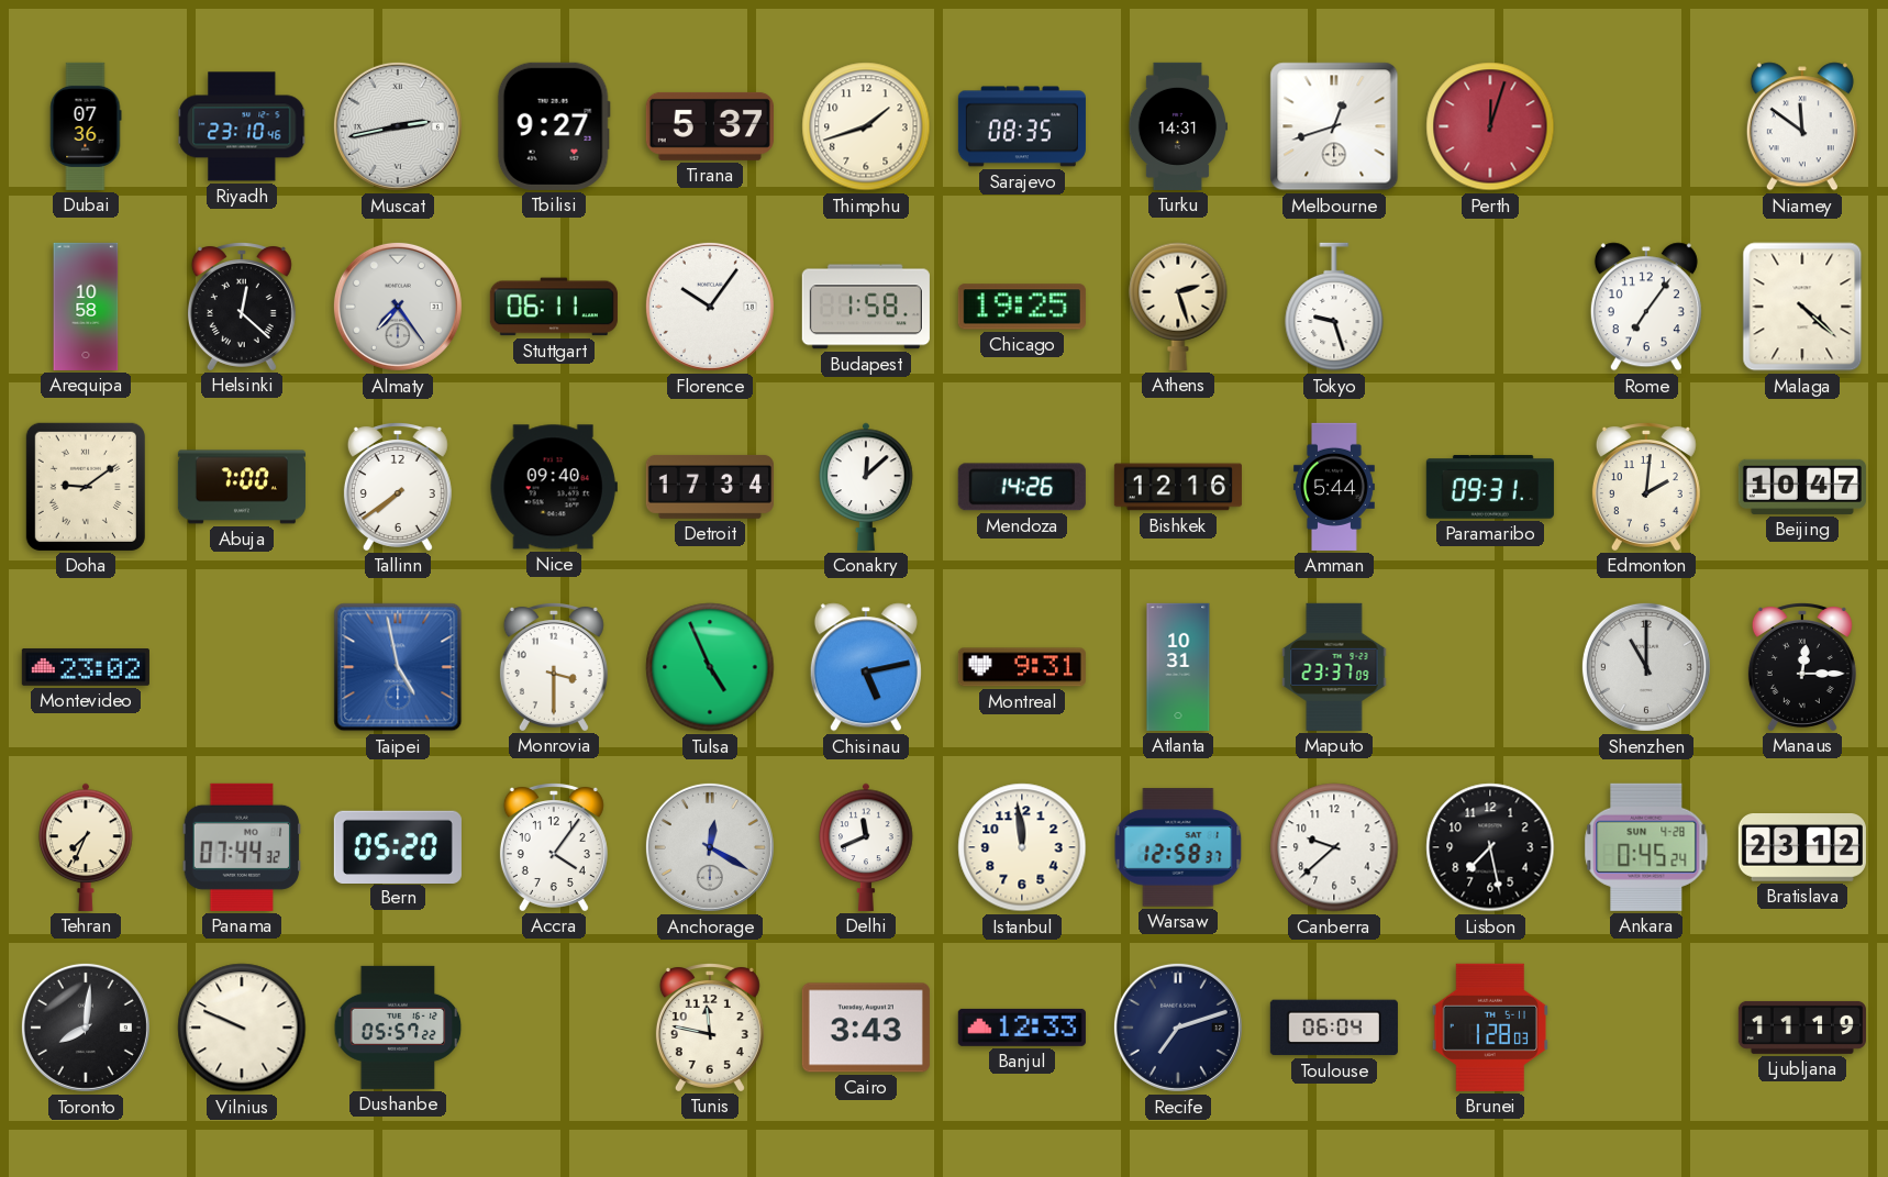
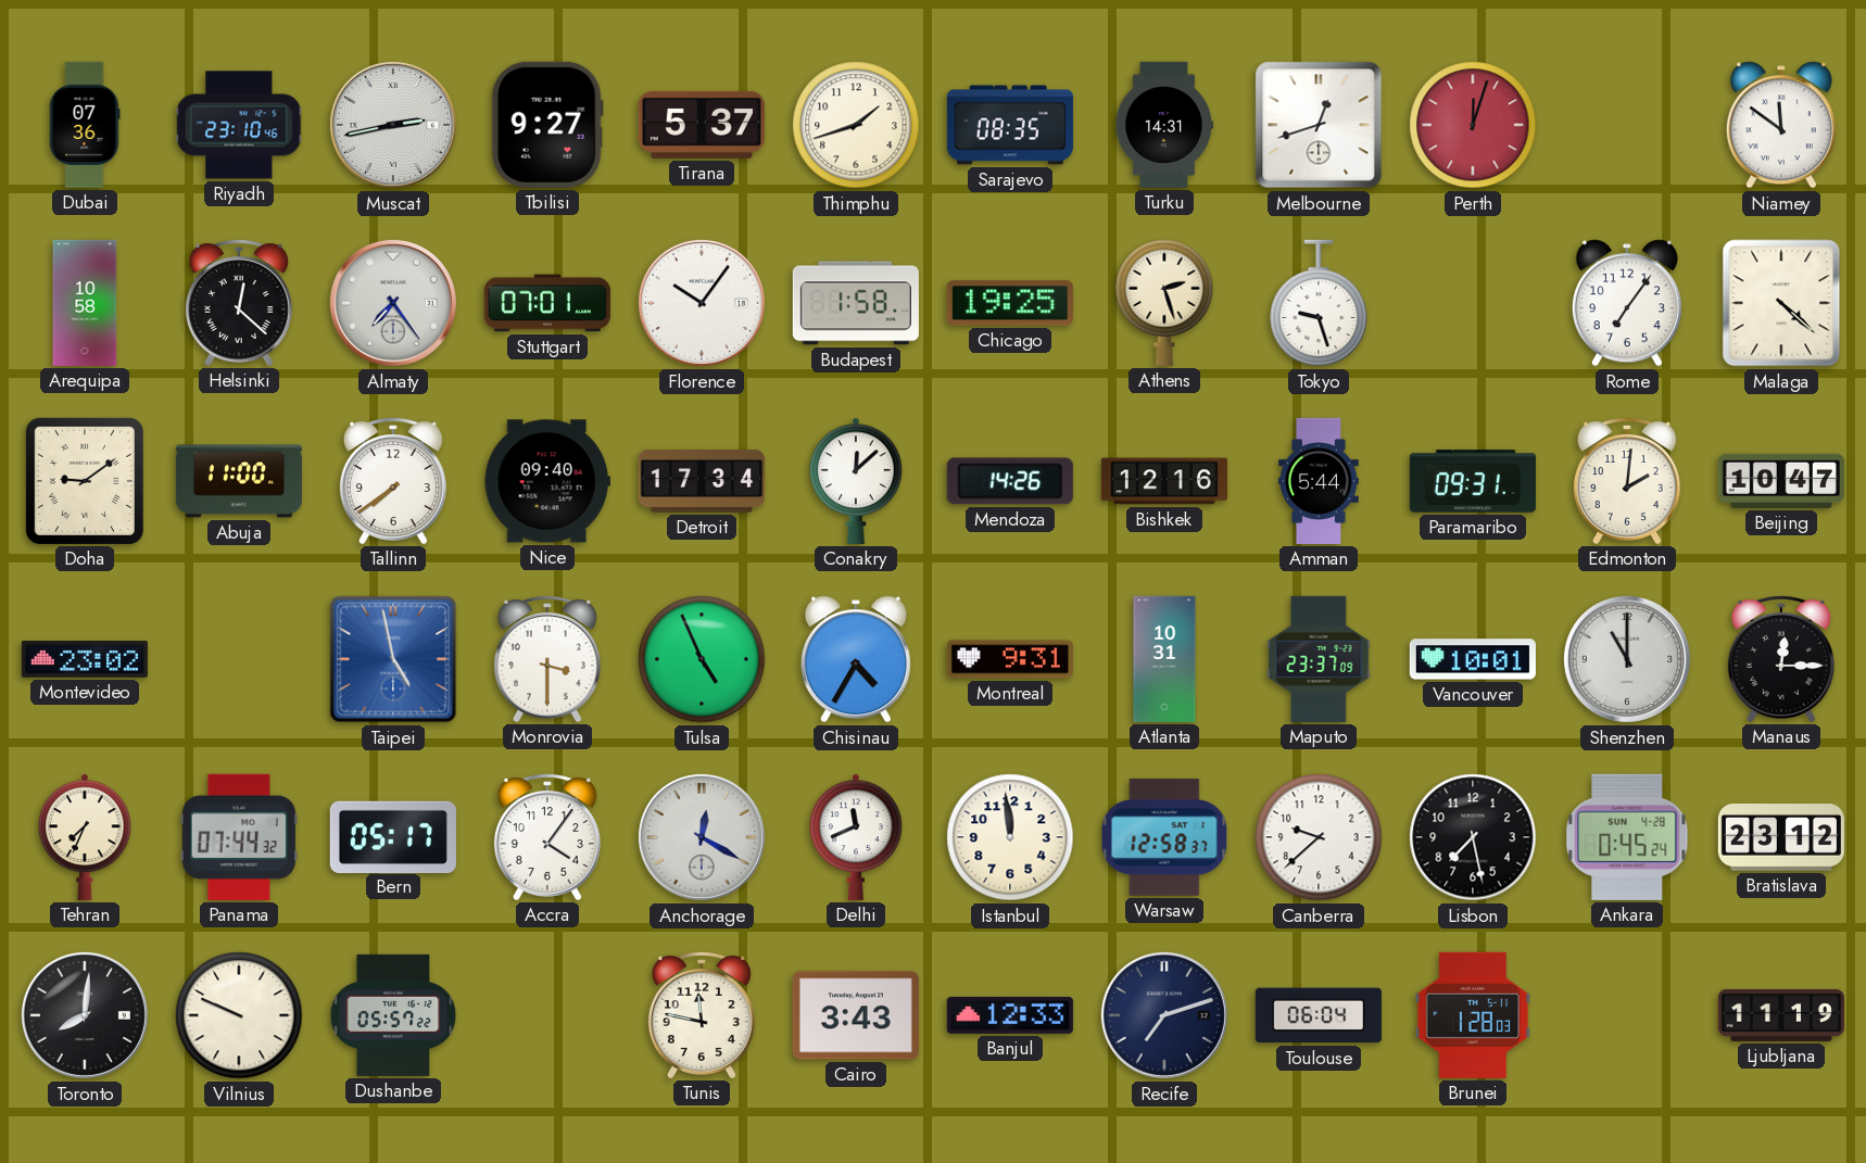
Stuttgart: 06:11 -> 07:01
Abuja: 7:00 -> 11:00
Chisinau: 5:13 -> 4:35
Vancouver: none -> 10:01
Bern: 05:20 -> 05:17
